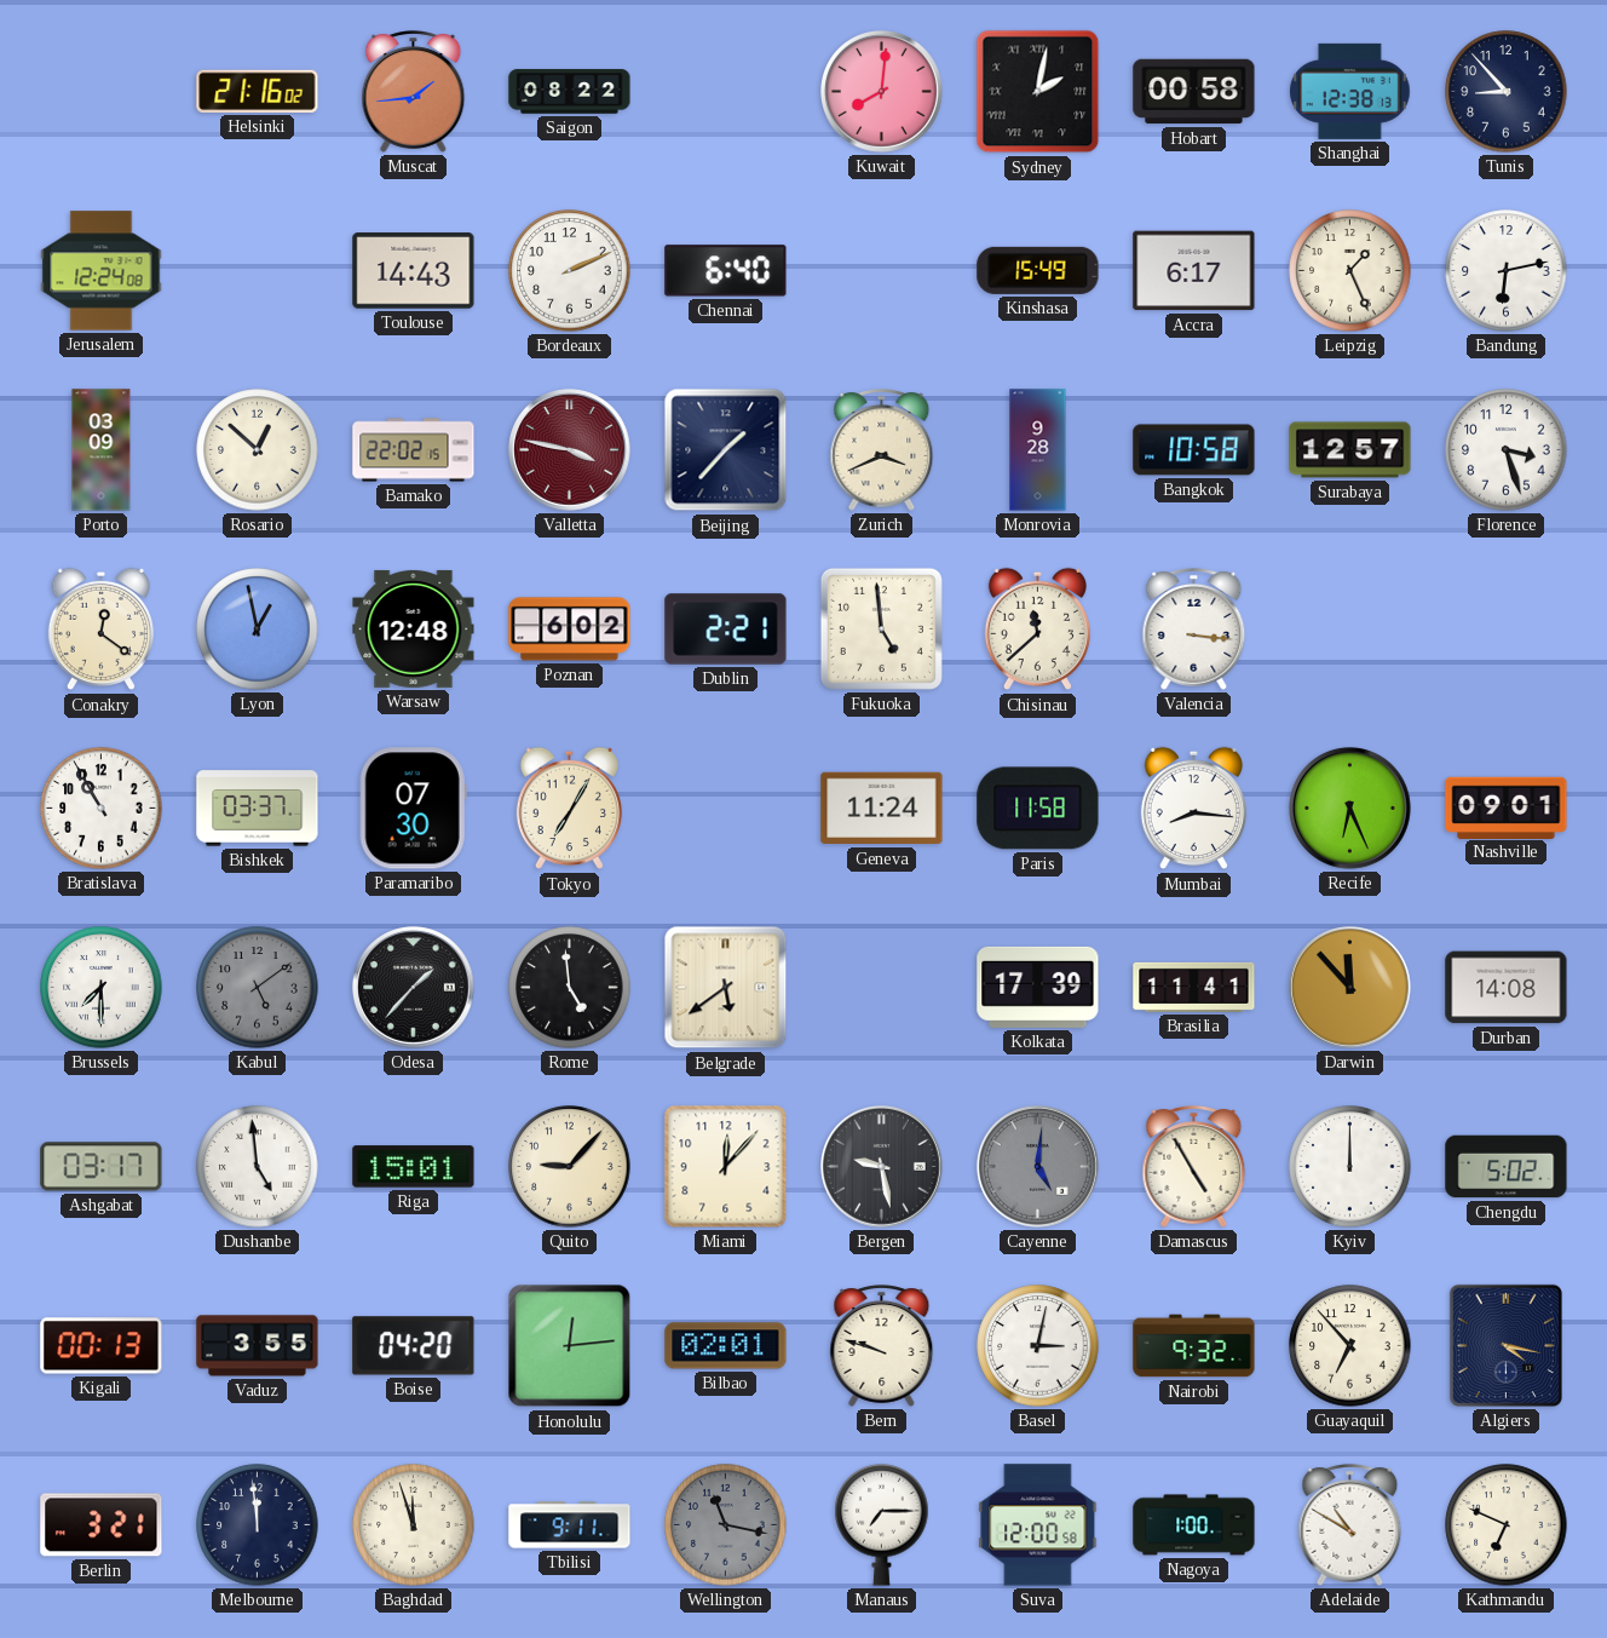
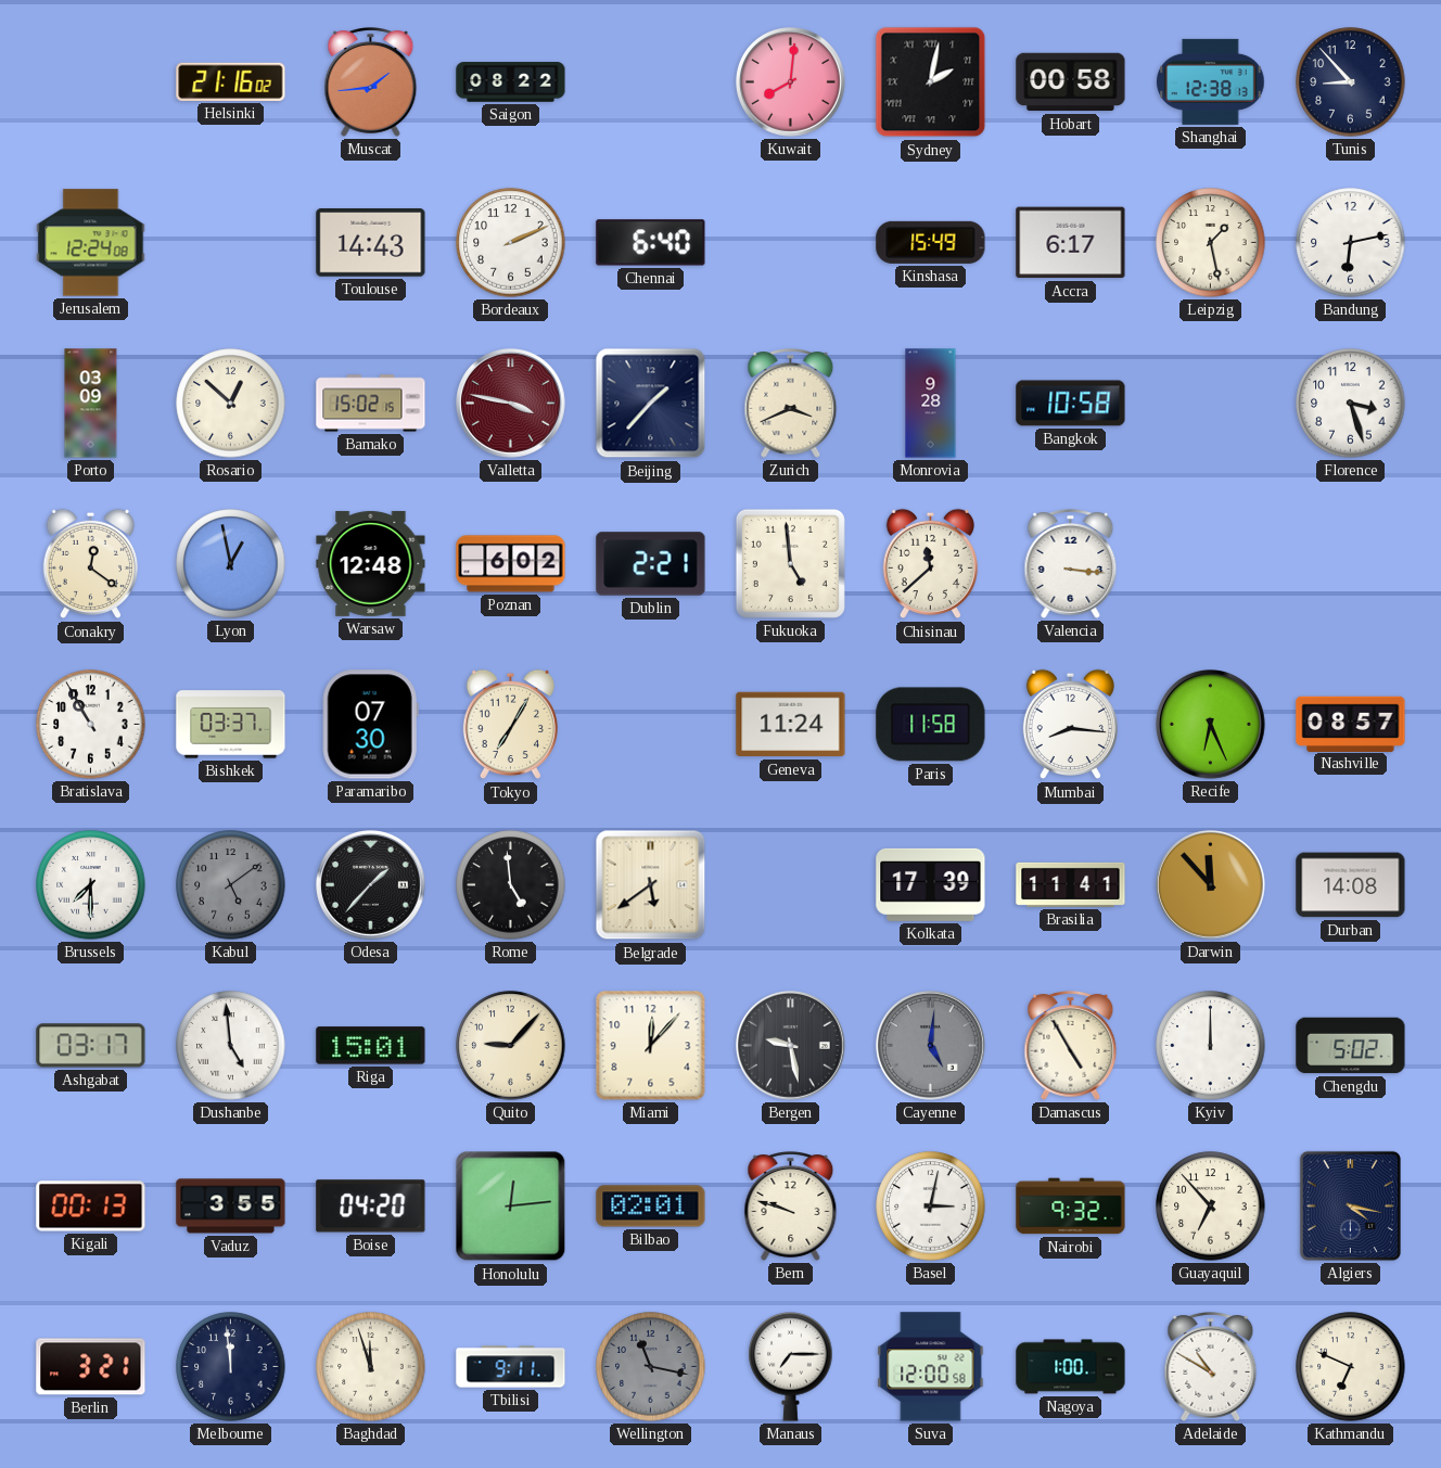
Leipzig: 1:26 -> 1:28
Bamako: 22:02 -> 15:02
Surabaya: 12:57 -> none
Nashville: 09:01 -> 08:57
